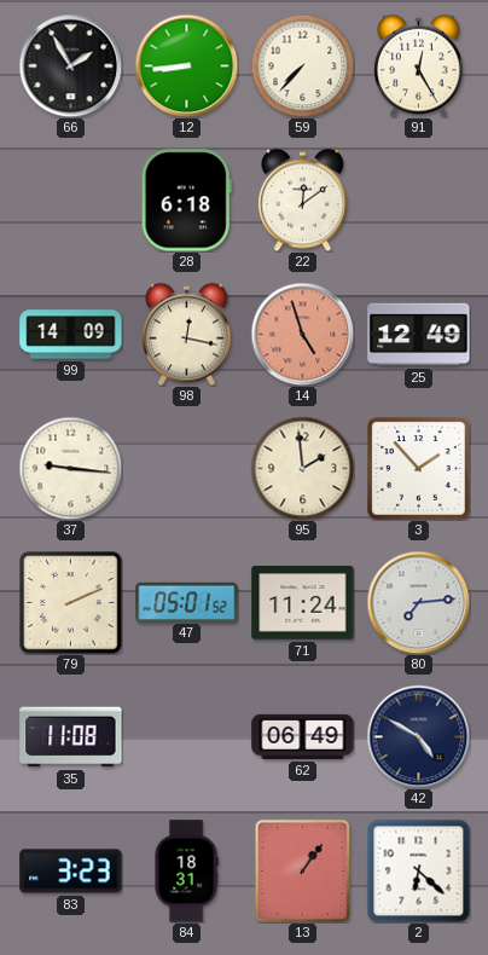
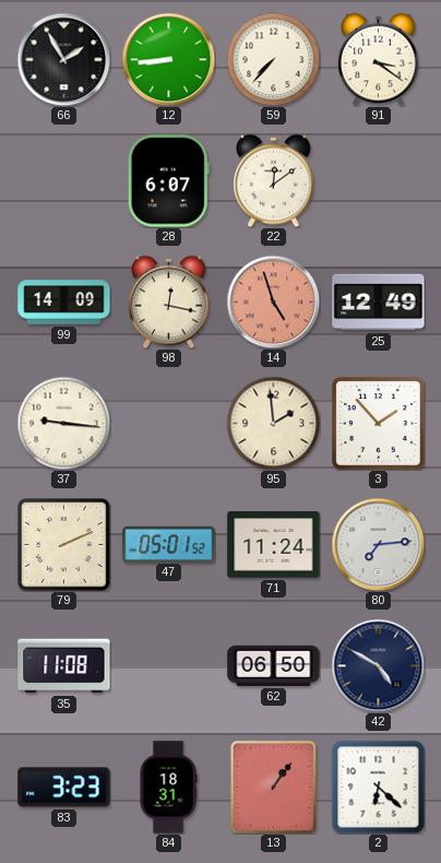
91: 12:25 -> 3:21
28: 6:18 -> 6:07
62: 06:49 -> 06:50
